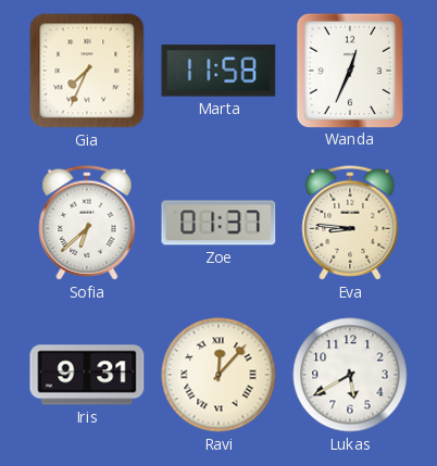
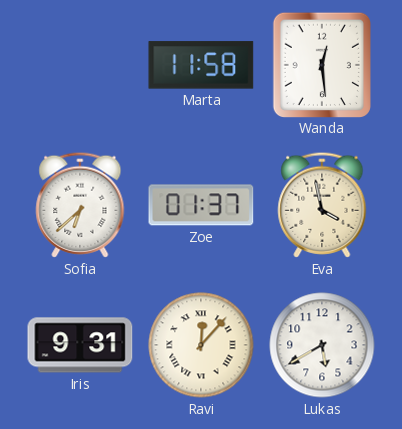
Gia: 7:34 -> none
Wanda: 12:34 -> 12:29
Eva: 8:46 -> 3:58
